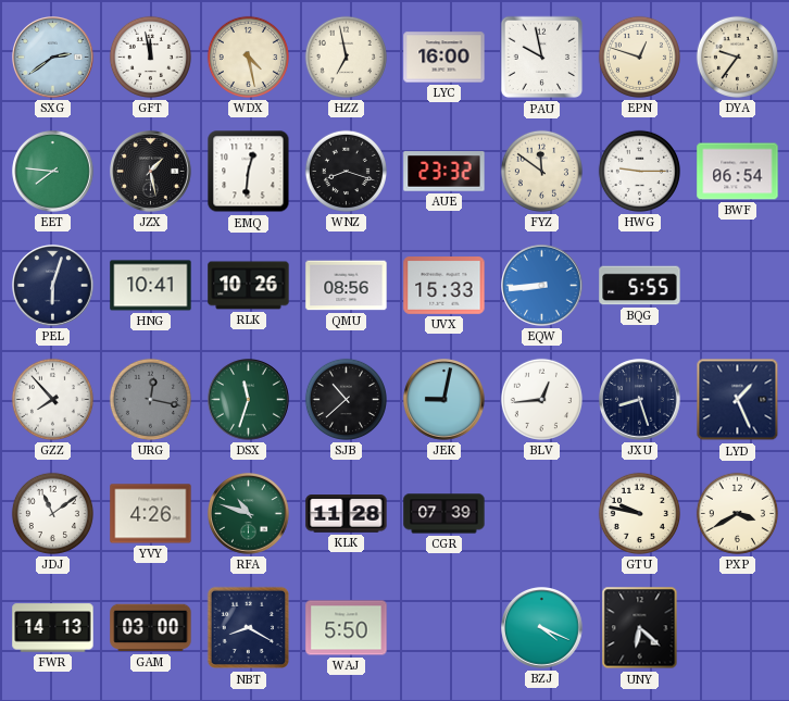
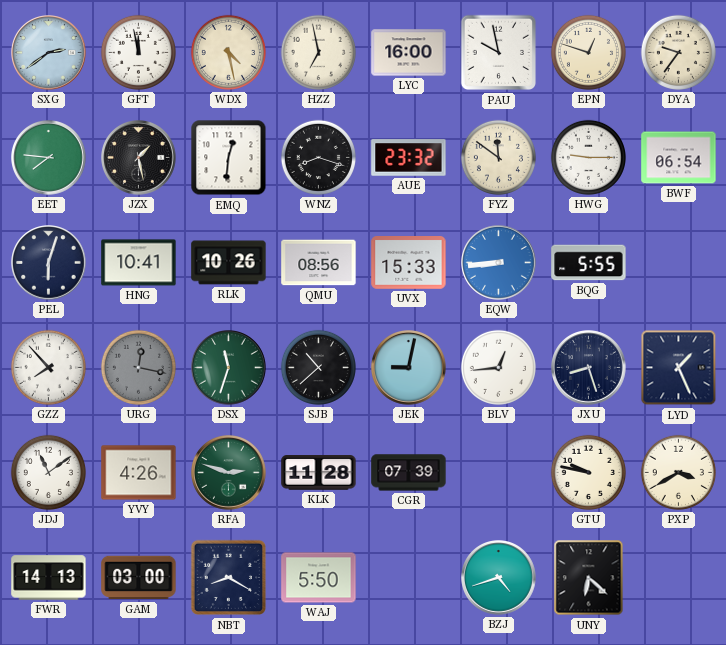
RFA: 10:48 -> 2:48
BZJ: 4:19 -> 4:42
